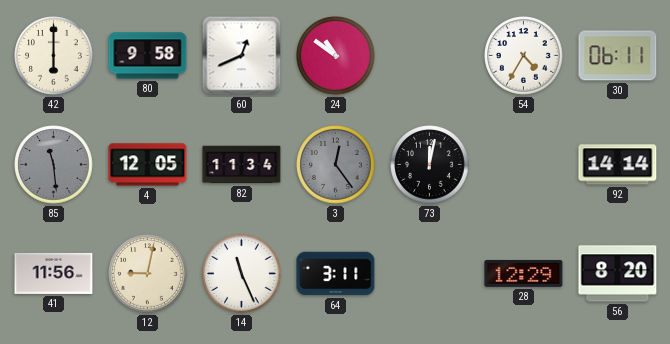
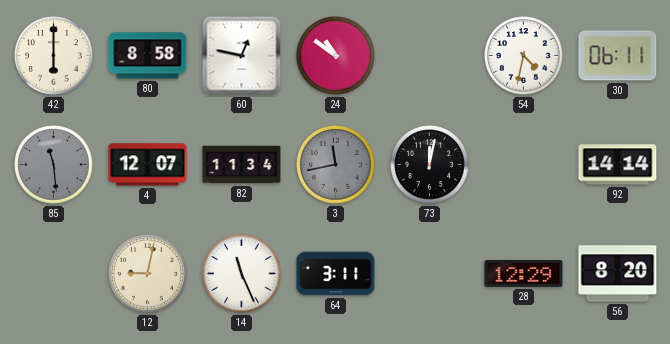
80: 9:58 -> 8:58
60: 12:41 -> 12:47
54: 4:35 -> 4:32
4: 12:05 -> 12:07
3: 12:24 -> 11:43
41: 11:56 -> none
